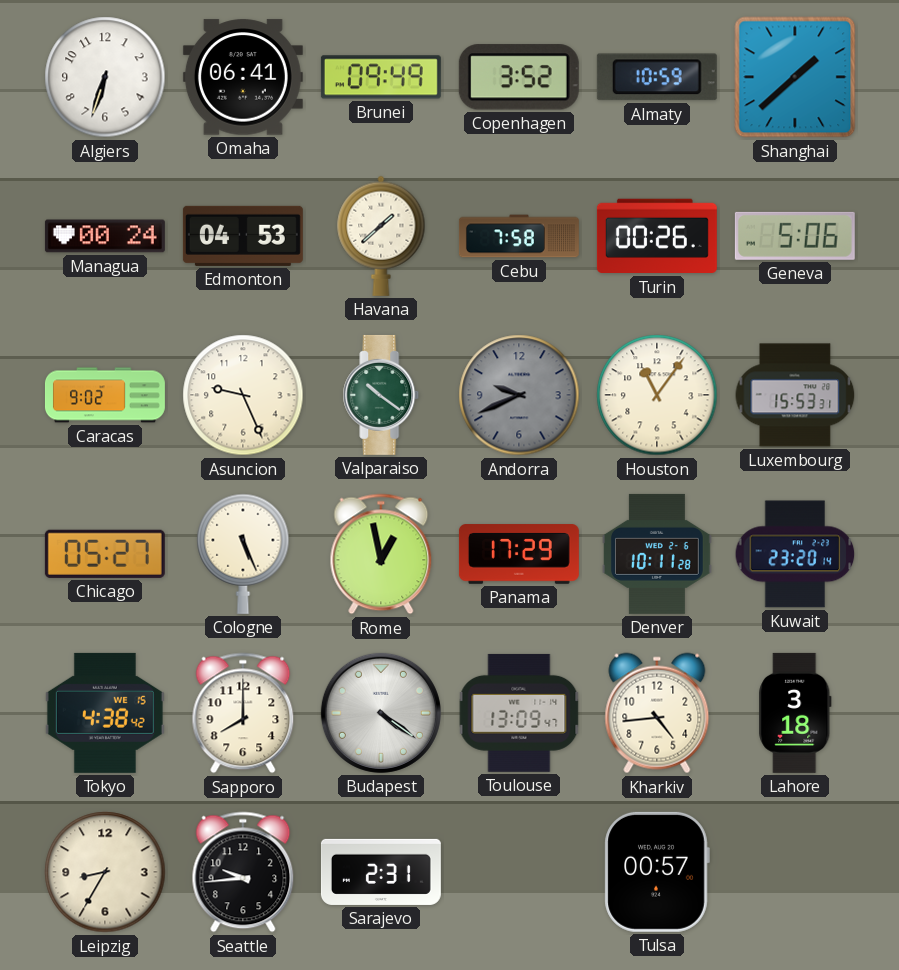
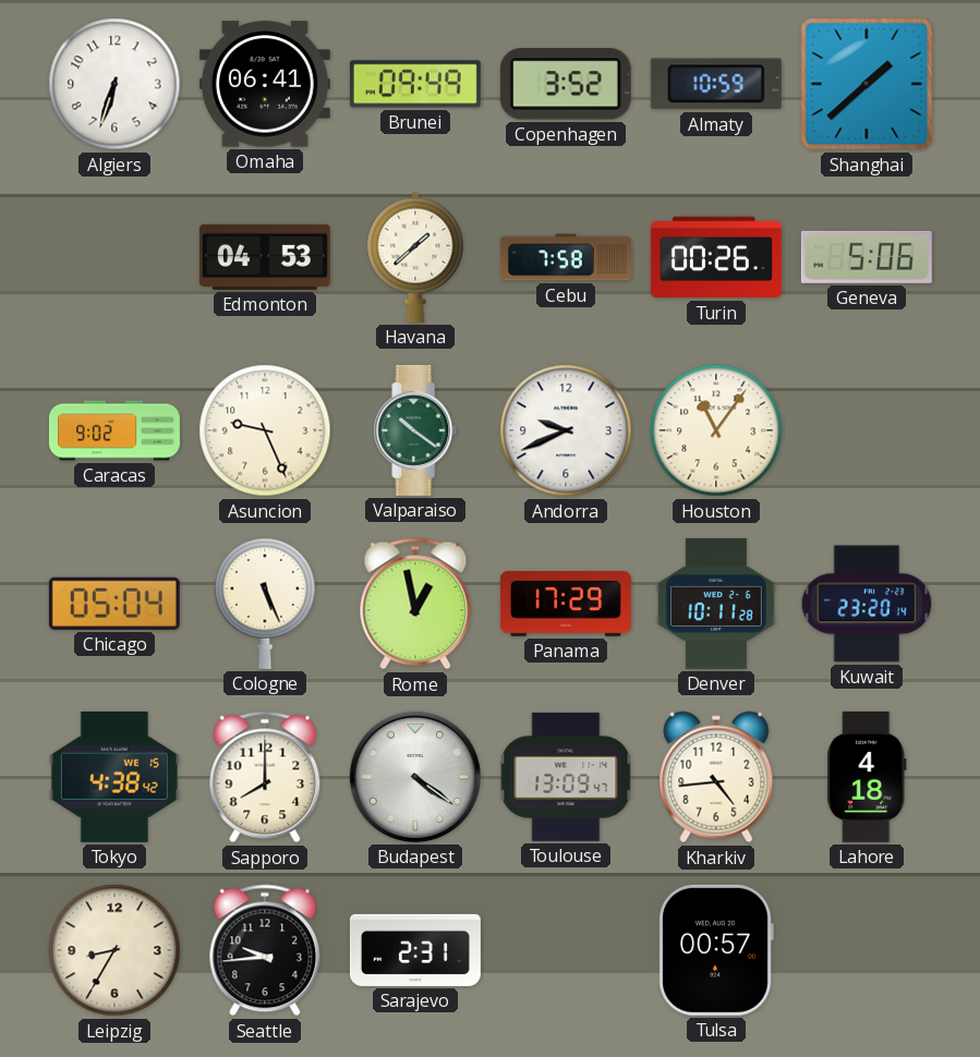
Managua: 00:24 -> none
Andorra dial: grey -> white
Luxembourg: 15:53 -> none
Chicago: 05:27 -> 05:04
Lahore: 3:18 -> 4:18
